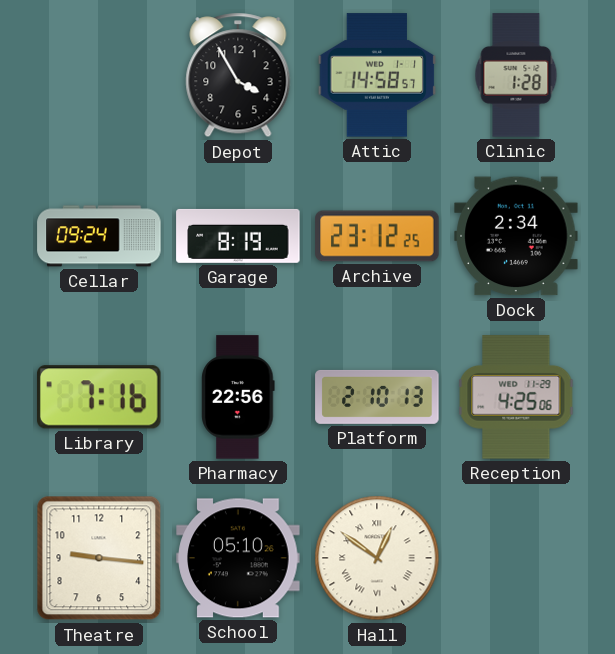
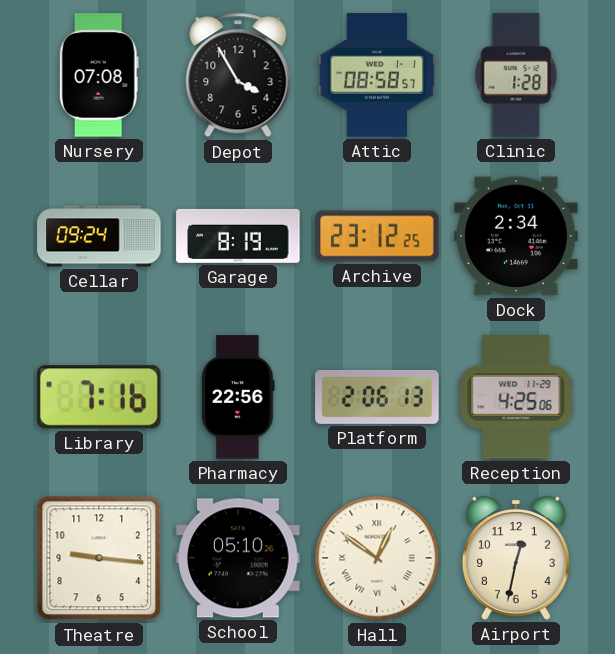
Nursery: none -> 07:08
Attic: 14:58 -> 08:58
Platform: 2:10 -> 2:06
Airport: none -> 12:32
